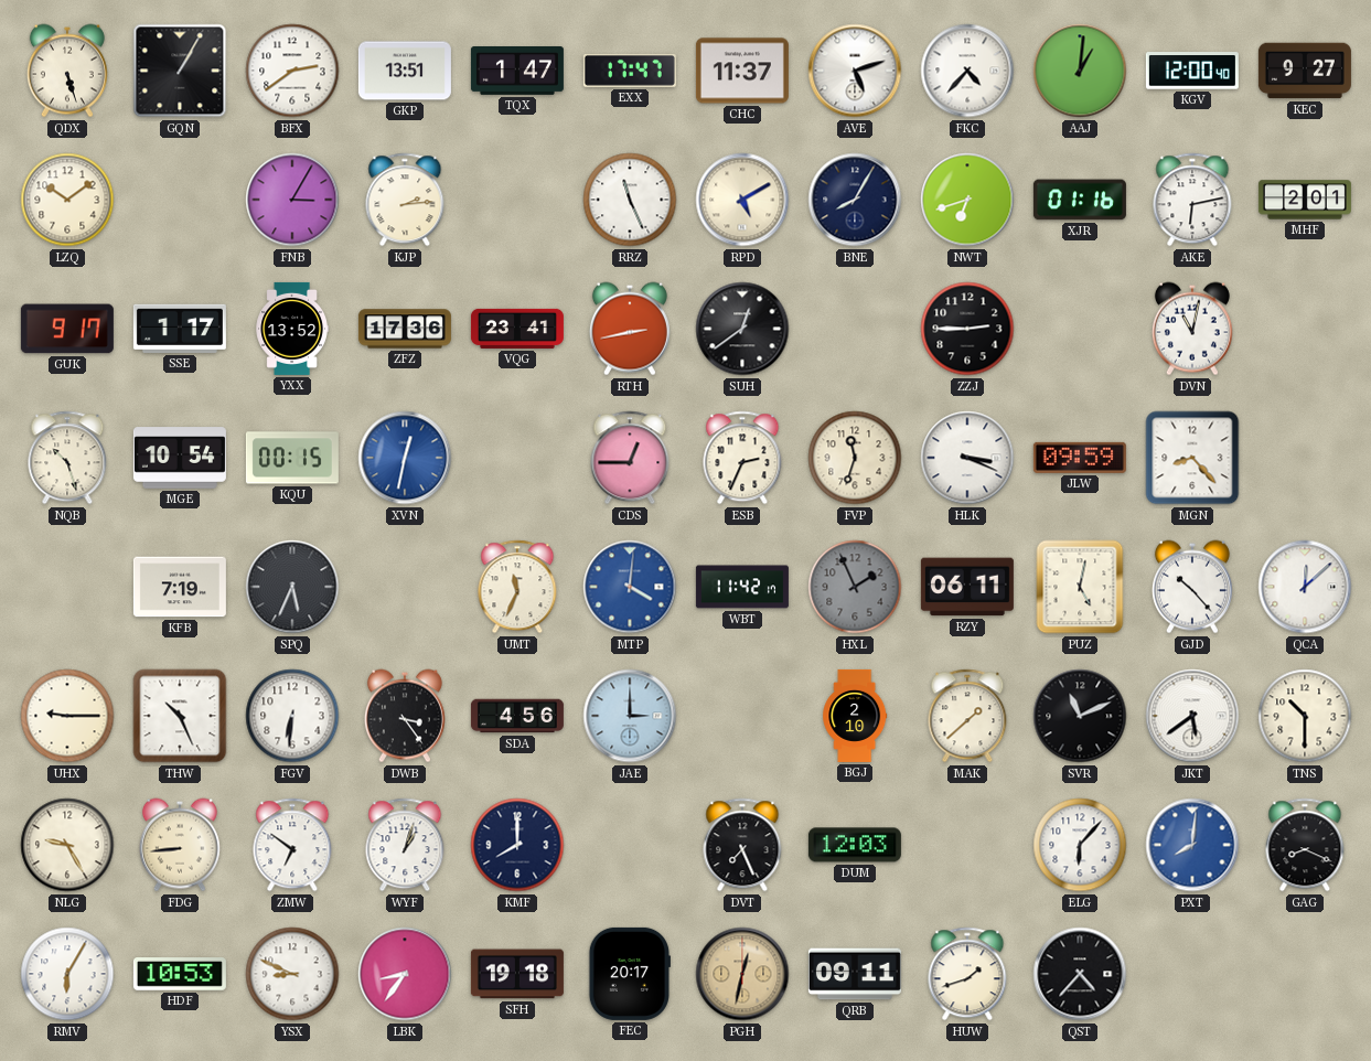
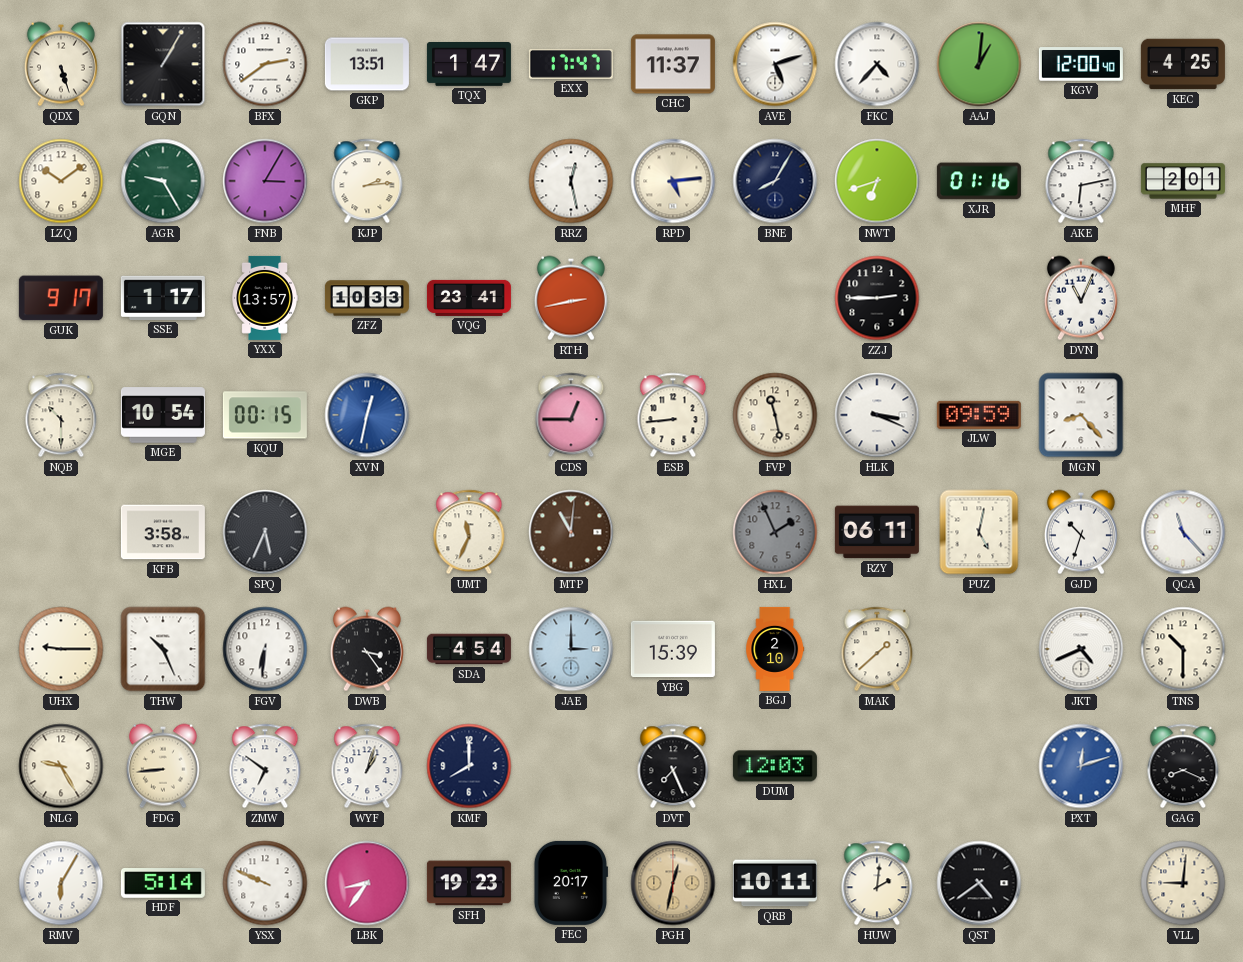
KEC: 9:27 -> 4:25
AGR: none -> 9:25
RRZ: 11:26 -> 12:28
RPD: 5:10 -> 5:14
YXX: 13:52 -> 13:57
ZFZ: 17:36 -> 10:33
SUH: 12:39 -> none
DVN: 11:02 -> 11:04
NQB: 10:27 -> 10:30
ESB: 2:34 -> 8:44
FVP: 11:33 -> 11:28
KFB: 7:19 -> 3:58
MTP: 4:01 -> 11:01
MTP dial: blue -> brown
WBT: 11:42 -> none
GJD: 10:23 -> 10:33
QCA: 12:08 -> 11:23
SDA: 4:56 -> 4:54
YBG: none -> 15:39
SVR: 11:11 -> none
JKT: 5:39 -> 4:41
ELG: 6:07 -> none
PXT: 8:01 -> 12:12
HDF: 10:53 -> 5:14
YSX: 8:49 -> 9:49
SFH: 19:18 -> 19:23
QRB: 09:11 -> 10:11
HUW: 1:42 -> 2:01
QST: 4:37 -> 4:39
VLL: none -> 9:01
